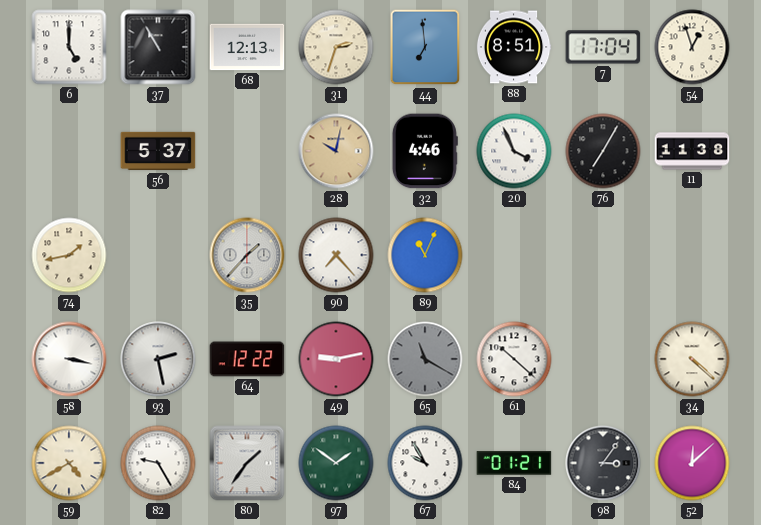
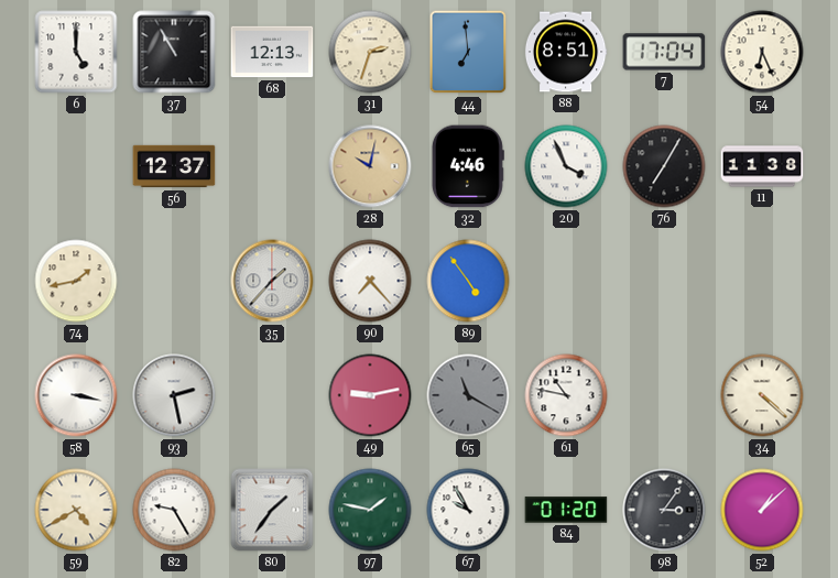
54: 12:57 -> 6:26
56: 5:37 -> 12:37
89: 11:04 -> 4:54
64: 12:22 -> none
61: 10:22 -> 10:47
97: 1:51 -> 1:47
84: 01:21 -> 01:20
52: 12:08 -> 1:08
